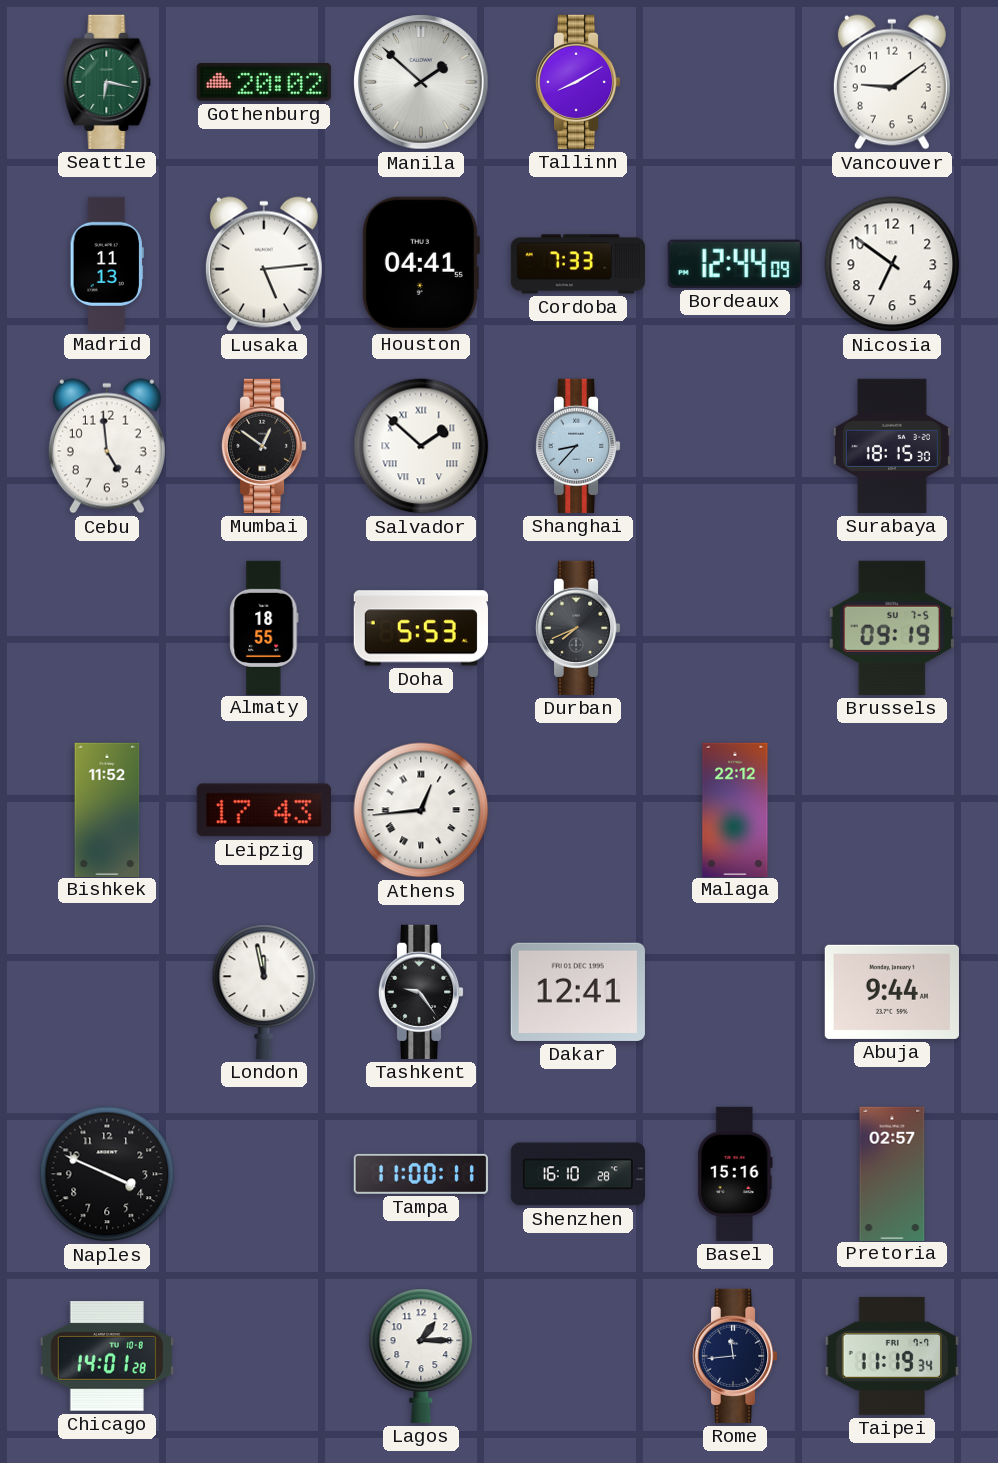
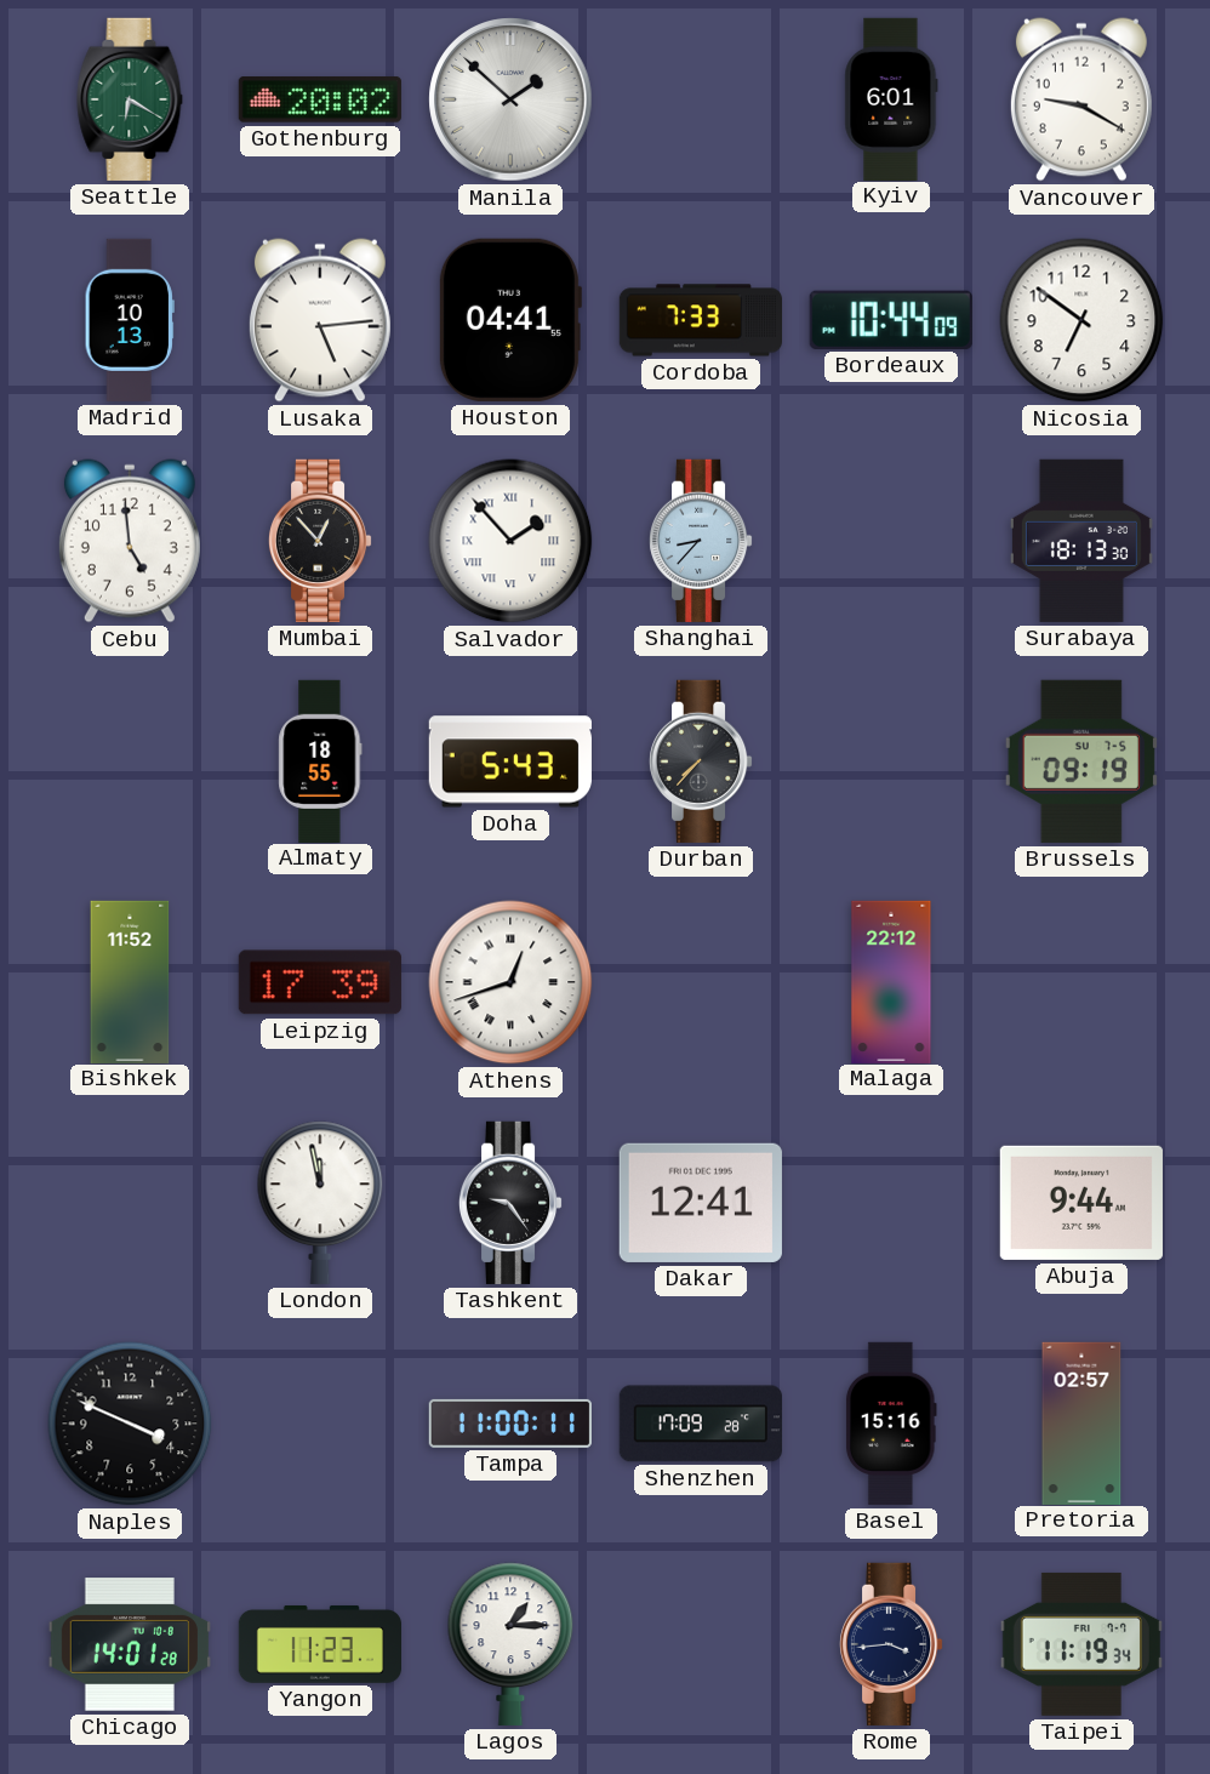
Seattle: 6:17 -> 6:20
Tallinn: 8:10 -> none
Kyiv: none -> 6:01
Vancouver: 9:09 -> 9:20
Madrid: 11:13 -> 10:13
Bordeaux: 12:44 -> 10:44
Mumbai: 12:51 -> 12:53
Salvador: 1:52 -> 1:53
Surabaya: 18:15 -> 18:13
Doha: 5:53 -> 5:43
Durban: 7:41 -> 7:37
Leipzig: 17:43 -> 17:39
Athens: 12:44 -> 12:42
Shenzhen: 16:10 -> 17:09
Yangon: none -> 11:23
Rome: 11:44 -> 3:44
